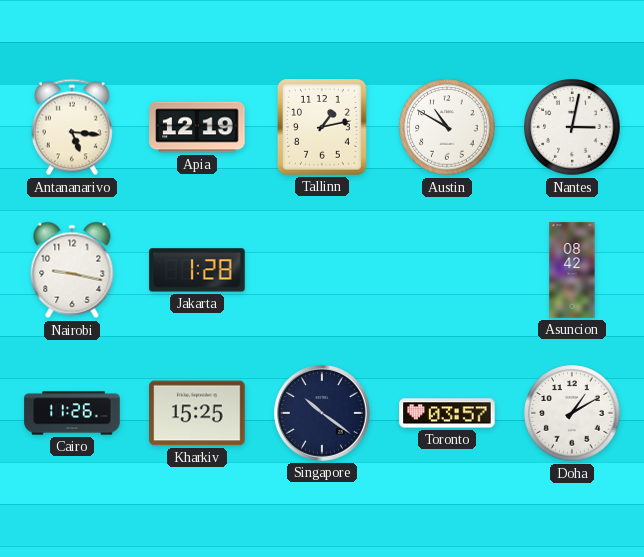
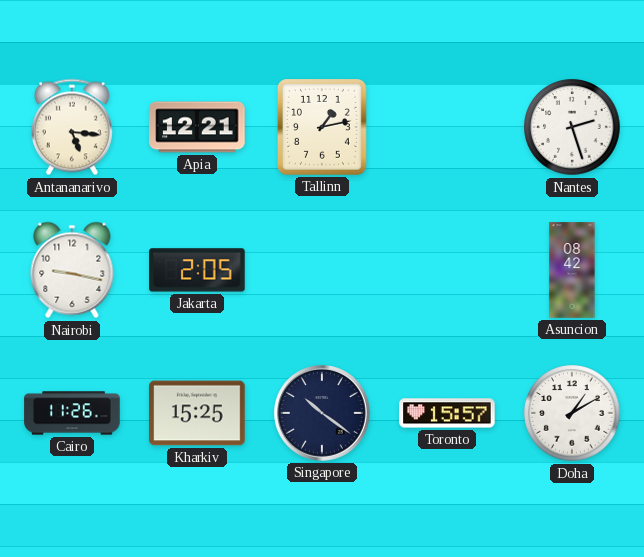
Apia: 12:19 -> 12:21
Austin: 10:50 -> none
Nantes: 3:02 -> 2:27
Jakarta: 1:28 -> 2:05
Toronto: 03:57 -> 15:57
